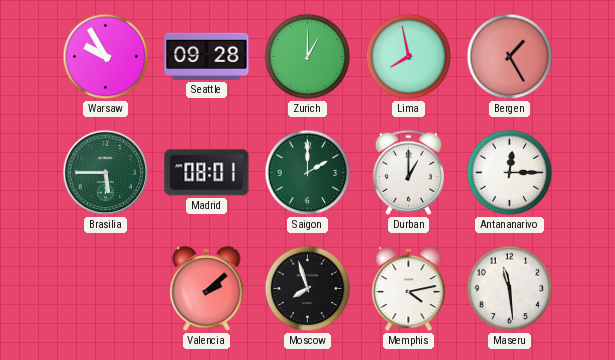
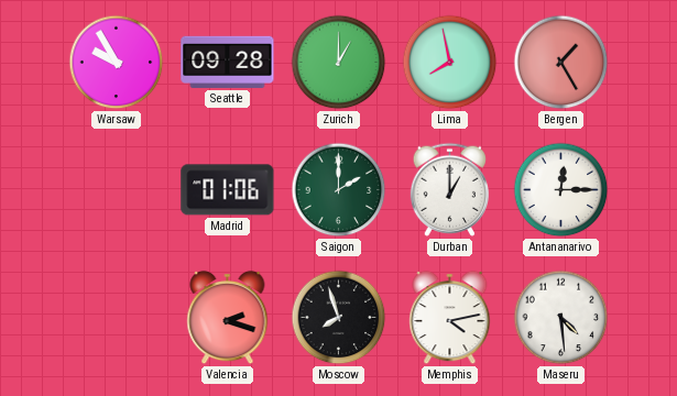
Brasilia: 5:45 -> none
Madrid: 08:01 -> 01:06
Valencia: 2:08 -> 2:18
Maseru: 11:29 -> 4:29
